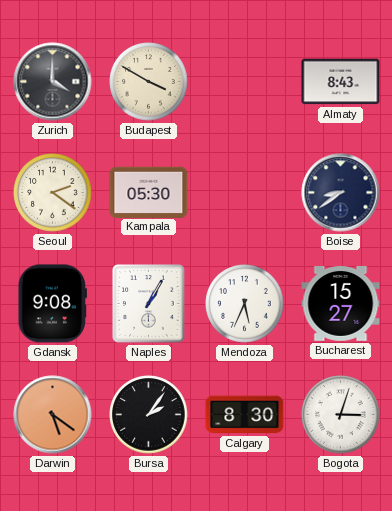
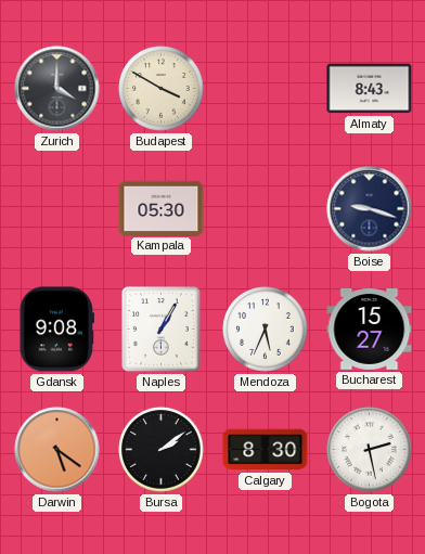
Seoul: 2:21 -> none
Boise: 8:39 -> 9:18
Bursa: 2:06 -> 2:09
Bogota: 3:03 -> 2:28
